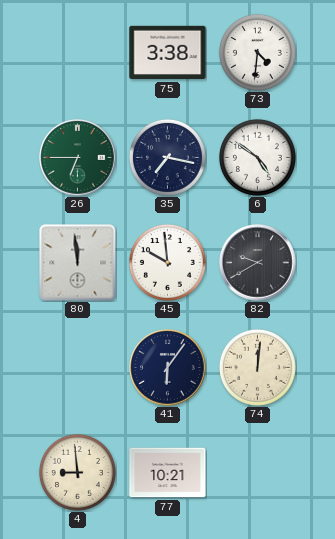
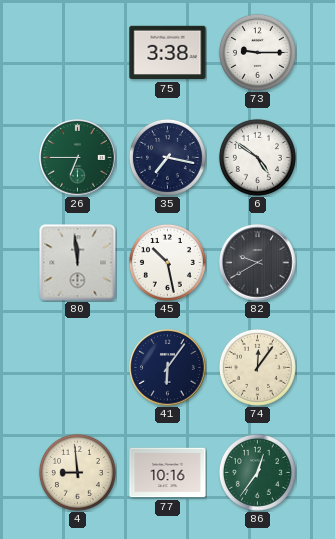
73: 4:31 -> 9:15
45: 9:59 -> 10:28
74: 12:01 -> 12:06
77: 10:21 -> 10:16
86: none -> 12:36
